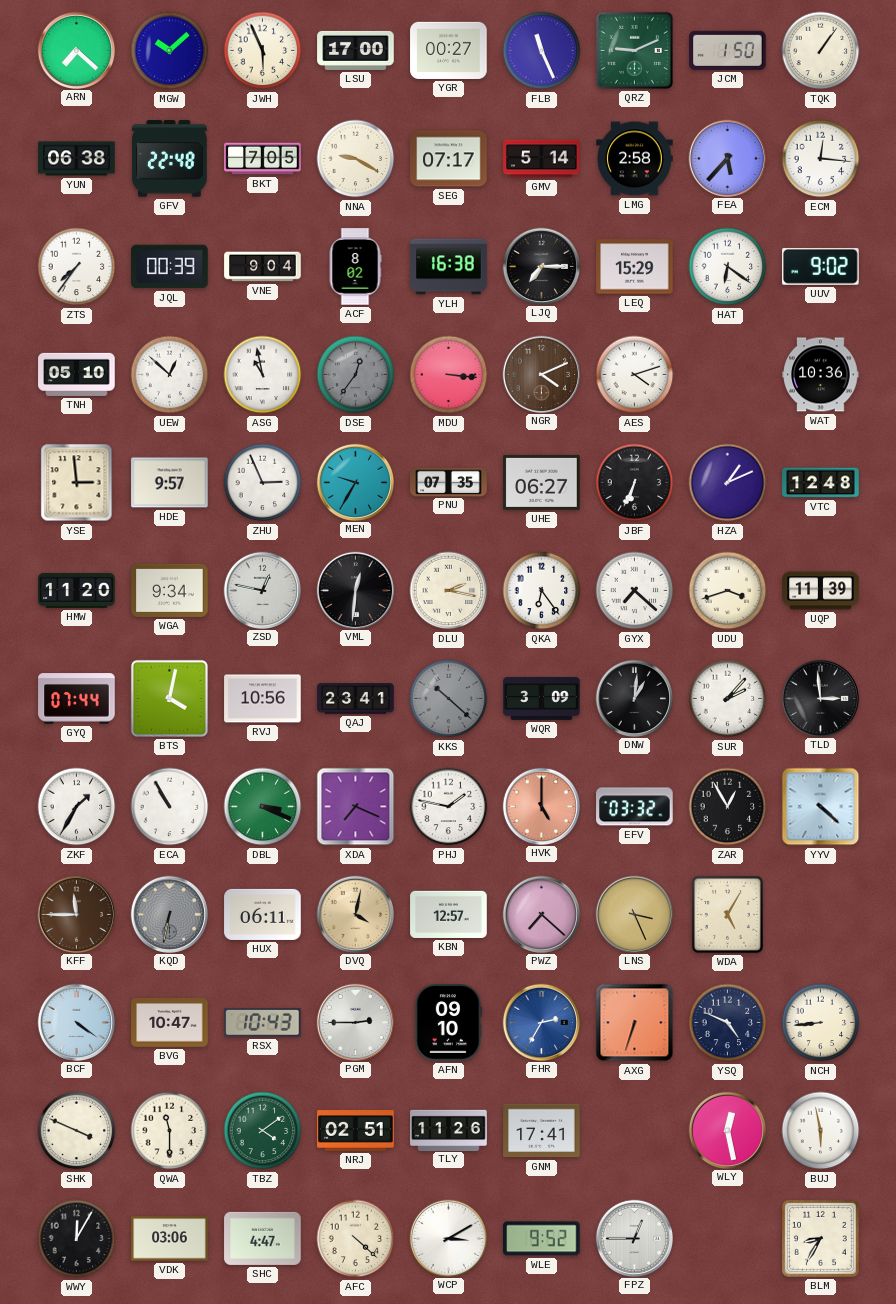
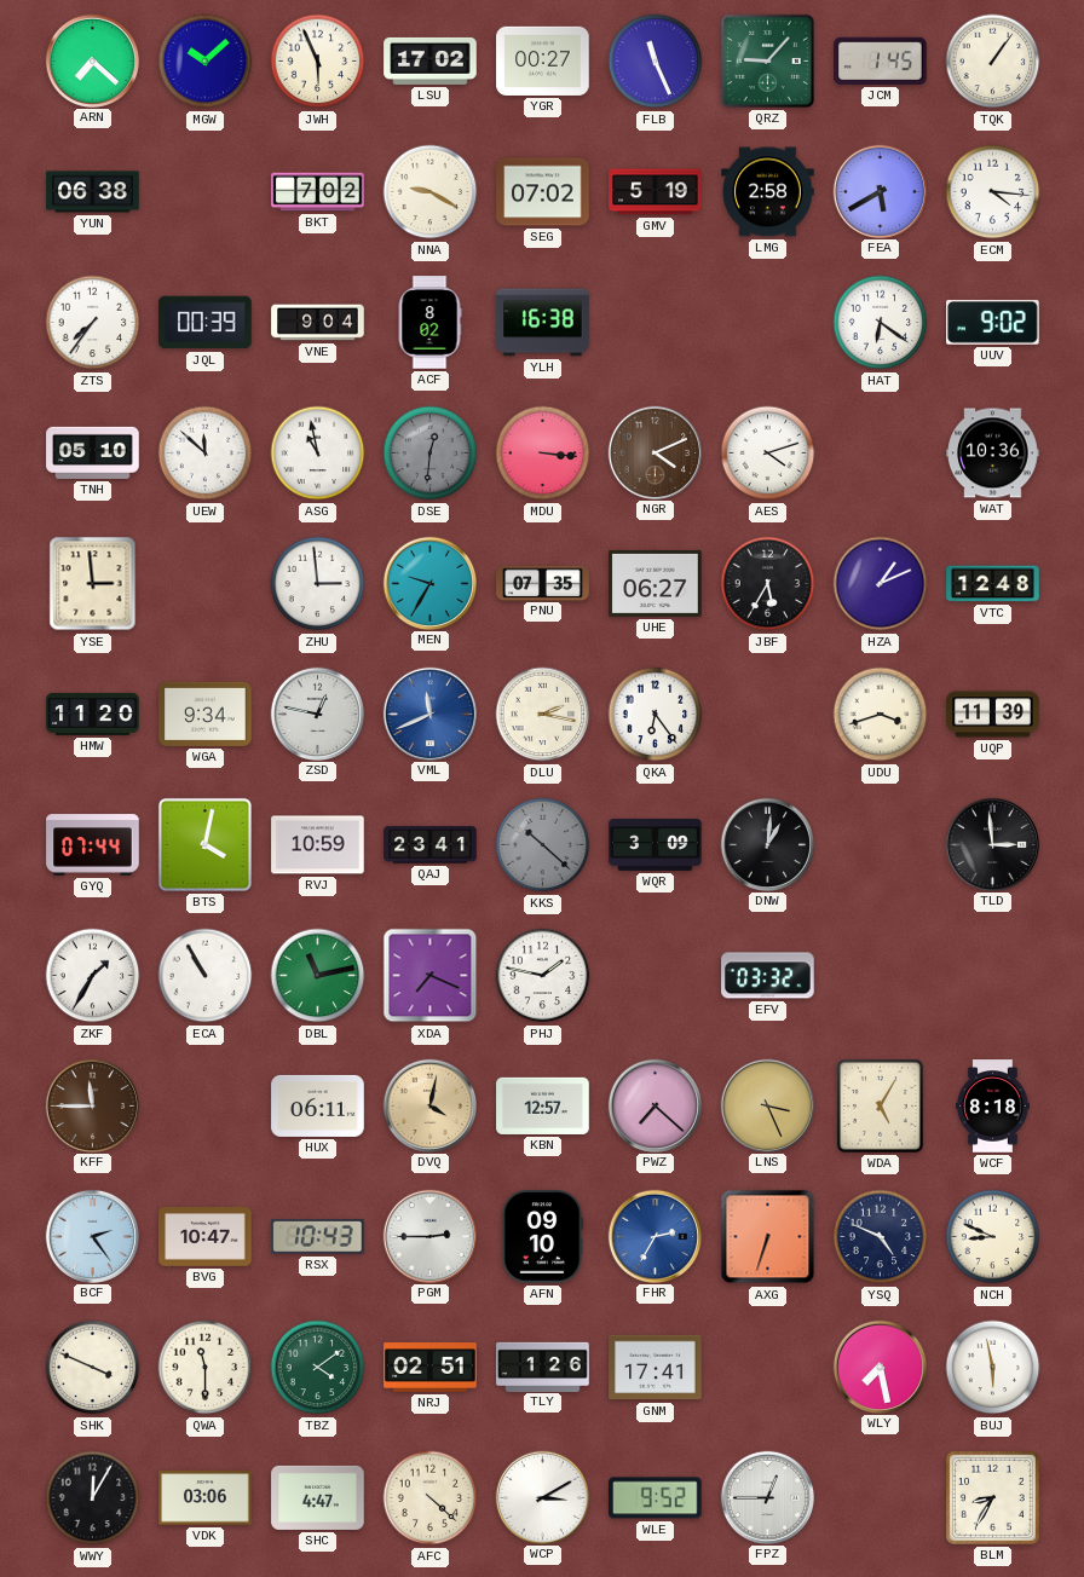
LSU: 17:00 -> 17:02
QRZ: 9:11 -> 9:07
JCM: 1:50 -> 1:45
GFV: 22:48 -> none
BKT: 7:05 -> 7:02
SEG: 07:17 -> 07:02
GMV: 5:14 -> 5:19
FEA: 5:37 -> 5:40
ECM: 12:16 -> 4:16
LJQ: 7:15 -> none
LEQ: 15:29 -> none
UEW: 12:52 -> 11:52
DSE: 12:36 -> 12:31
HDE: 9:57 -> none
ZHU: 2:56 -> 2:59
JBF: 6:34 -> 5:35
VML: 12:31 -> 11:41
VML dial: black -> blue
GYX: 7:22 -> none
RVJ: 10:56 -> 10:59
SUR: 2:07 -> none
DBL: 3:19 -> 11:13
HVK: 5:00 -> none
ZAR: 12:55 -> none
YYV: 4:22 -> none
KQD: 6:32 -> none
WCF: none -> 8:18
BCF: 4:21 -> 2:24
NCH: 8:44 -> 8:49
TLY: 11:26 -> 1:26
WLY: 12:28 -> 7:28
